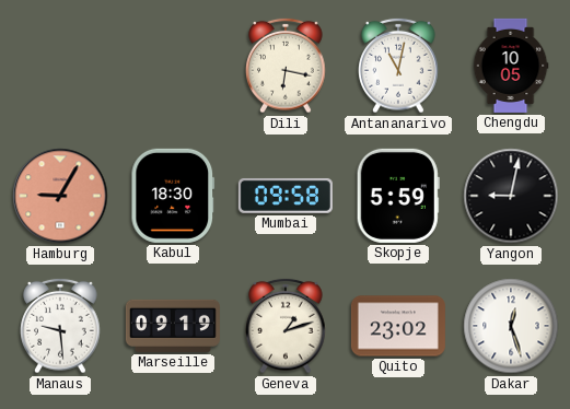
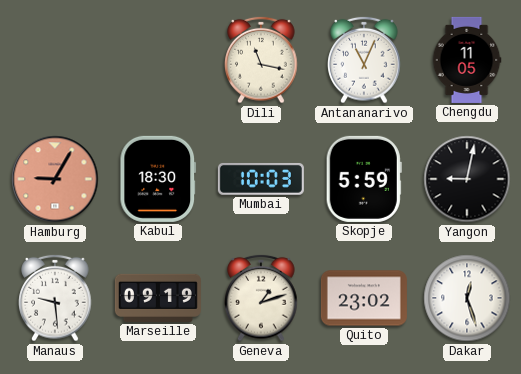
Dili: 6:17 -> 11:17
Antananarivo: 11:02 -> 11:04
Chengdu: 10:05 -> 11:05
Mumbai: 09:58 -> 10:03
